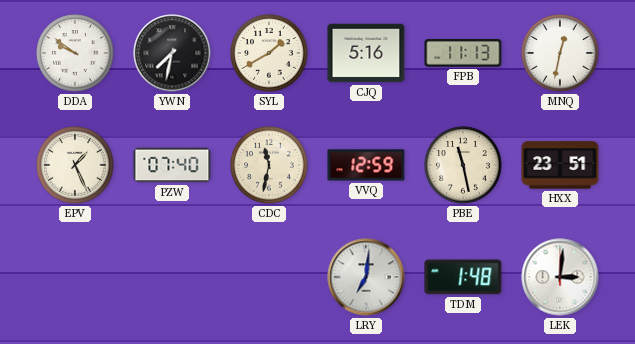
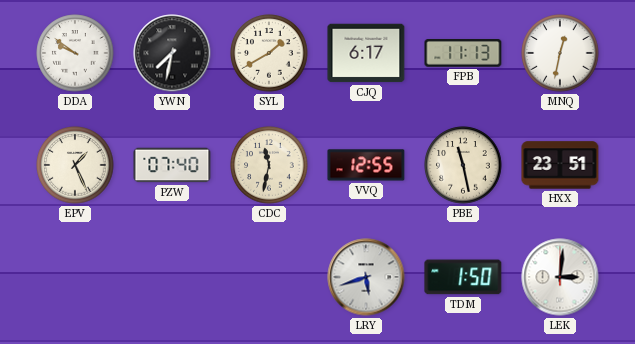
CJQ: 5:16 -> 6:17
VVQ: 12:59 -> 12:55
LRY: 7:01 -> 5:42
TDM: 1:48 -> 1:50
